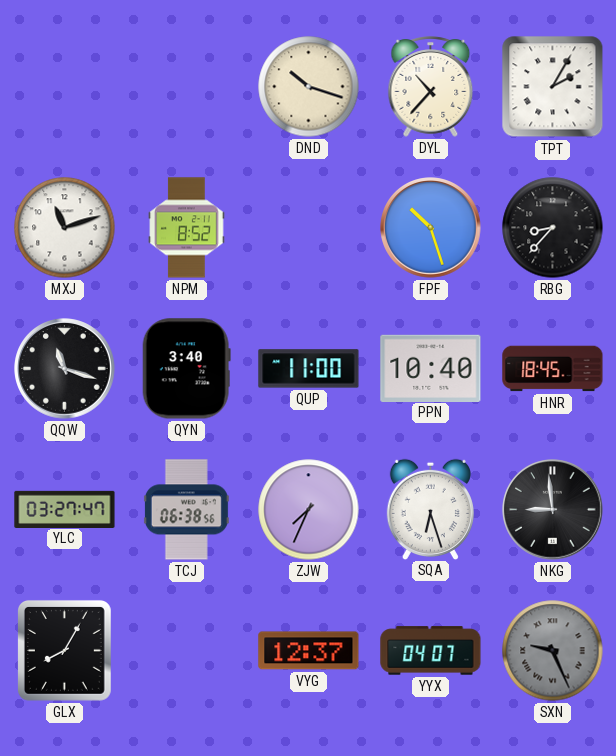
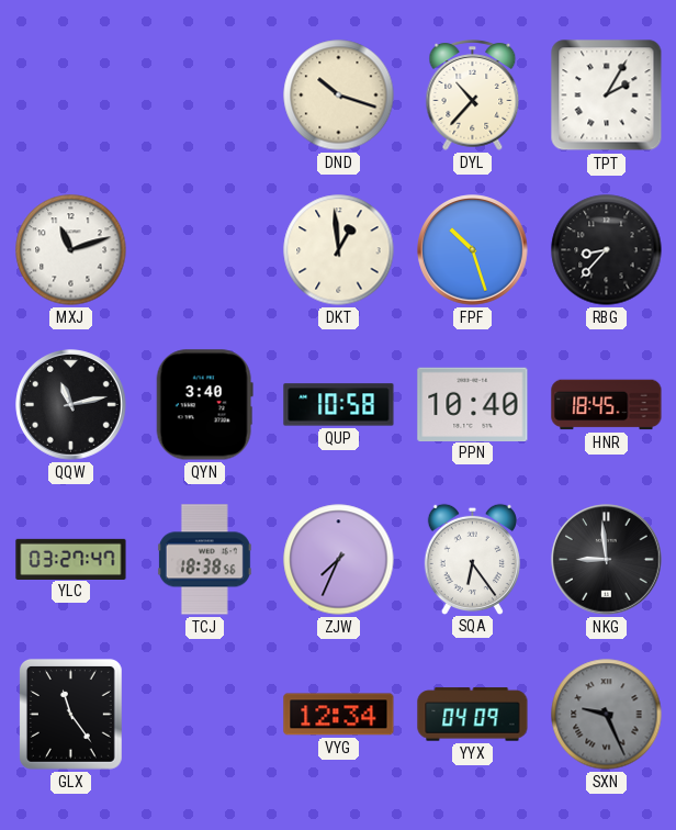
NPM: 8:52 -> none
DKT: none -> 12:59
QQW: 11:18 -> 11:13
QUP: 11:00 -> 10:58
TCJ: 06:38 -> 18:38
SQA: 6:27 -> 6:24
GLX: 8:05 -> 11:24
VYG: 12:37 -> 12:34
YYX: 04:07 -> 04:09
